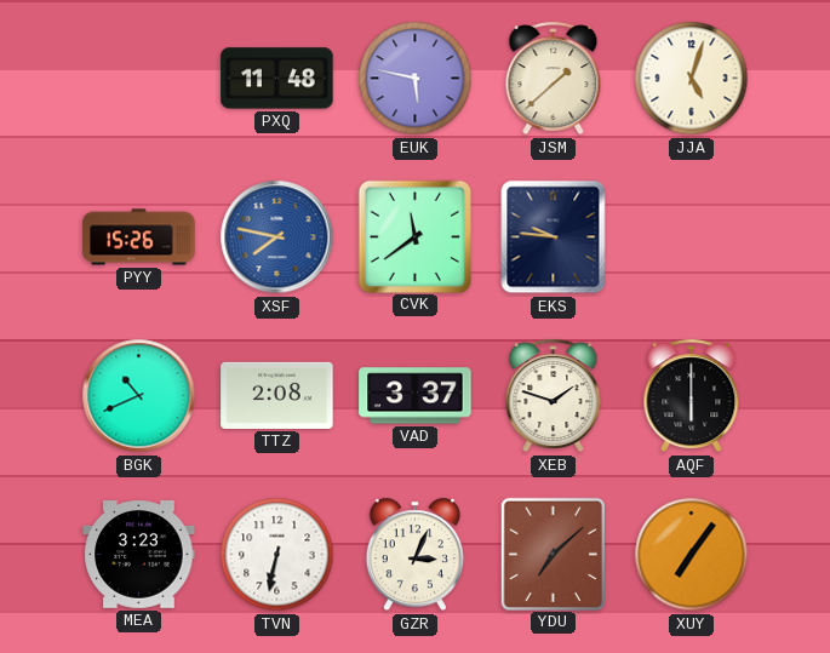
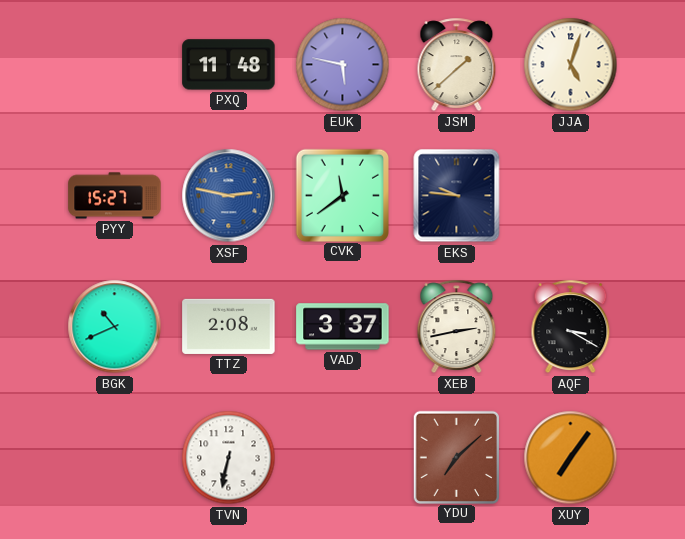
PYY: 15:26 -> 15:27
XSF: 7:47 -> 2:47
XEB: 1:48 -> 2:43
AQF: 6:00 -> 3:20
MEA: 3:23 -> none
GZR: 3:04 -> none
